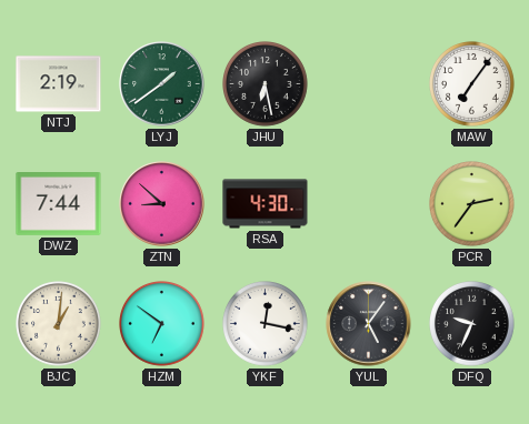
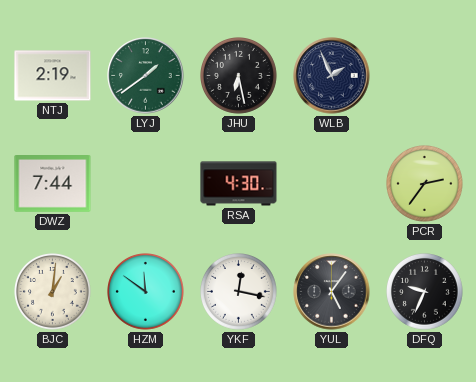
WLB: none -> 1:56
MAW: 7:06 -> none
ZTN: 8:52 -> none
HZM: 6:51 -> 11:51
